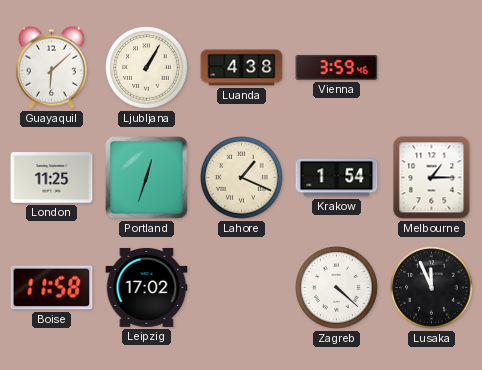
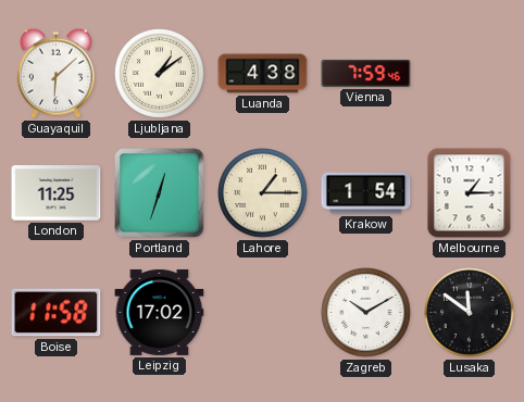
Ljubljana: 1:05 -> 1:09
Vienna: 3:59 -> 7:59
Lahore: 1:19 -> 1:15
Zagreb: 4:22 -> 10:10
Lusaka: 11:56 -> 11:51
